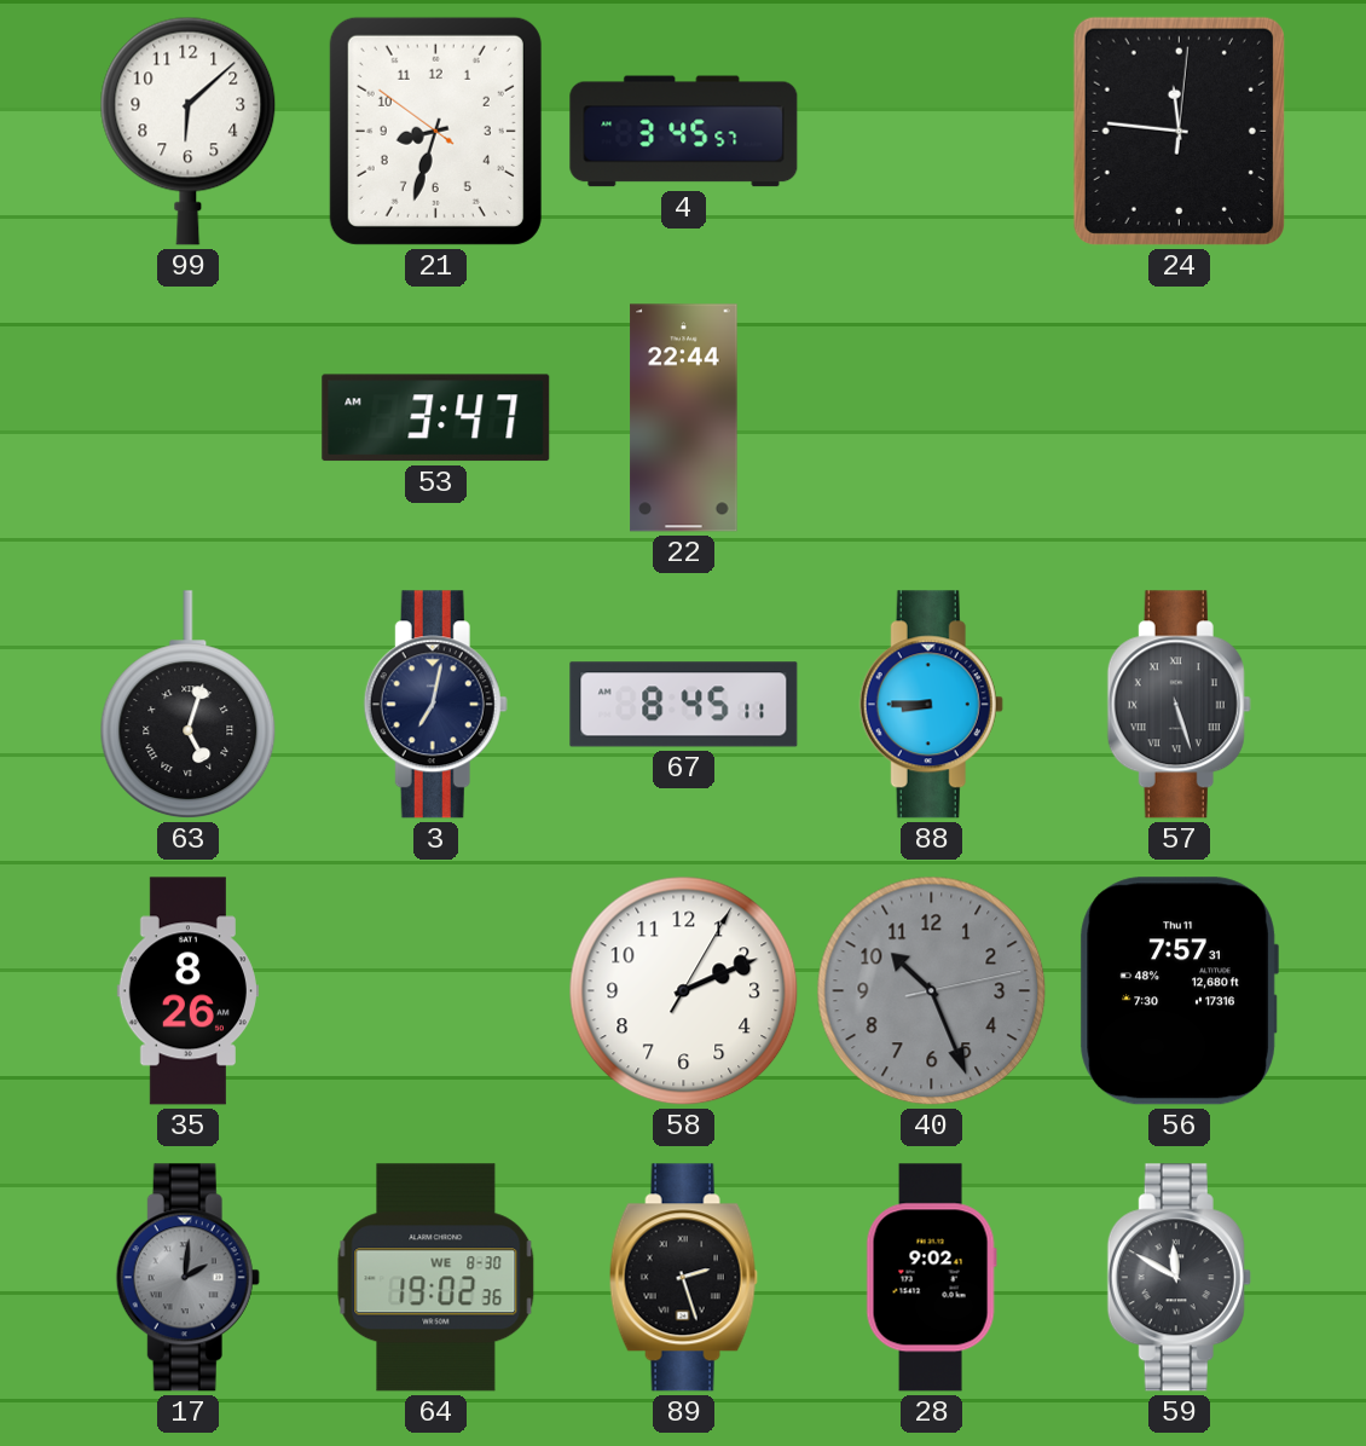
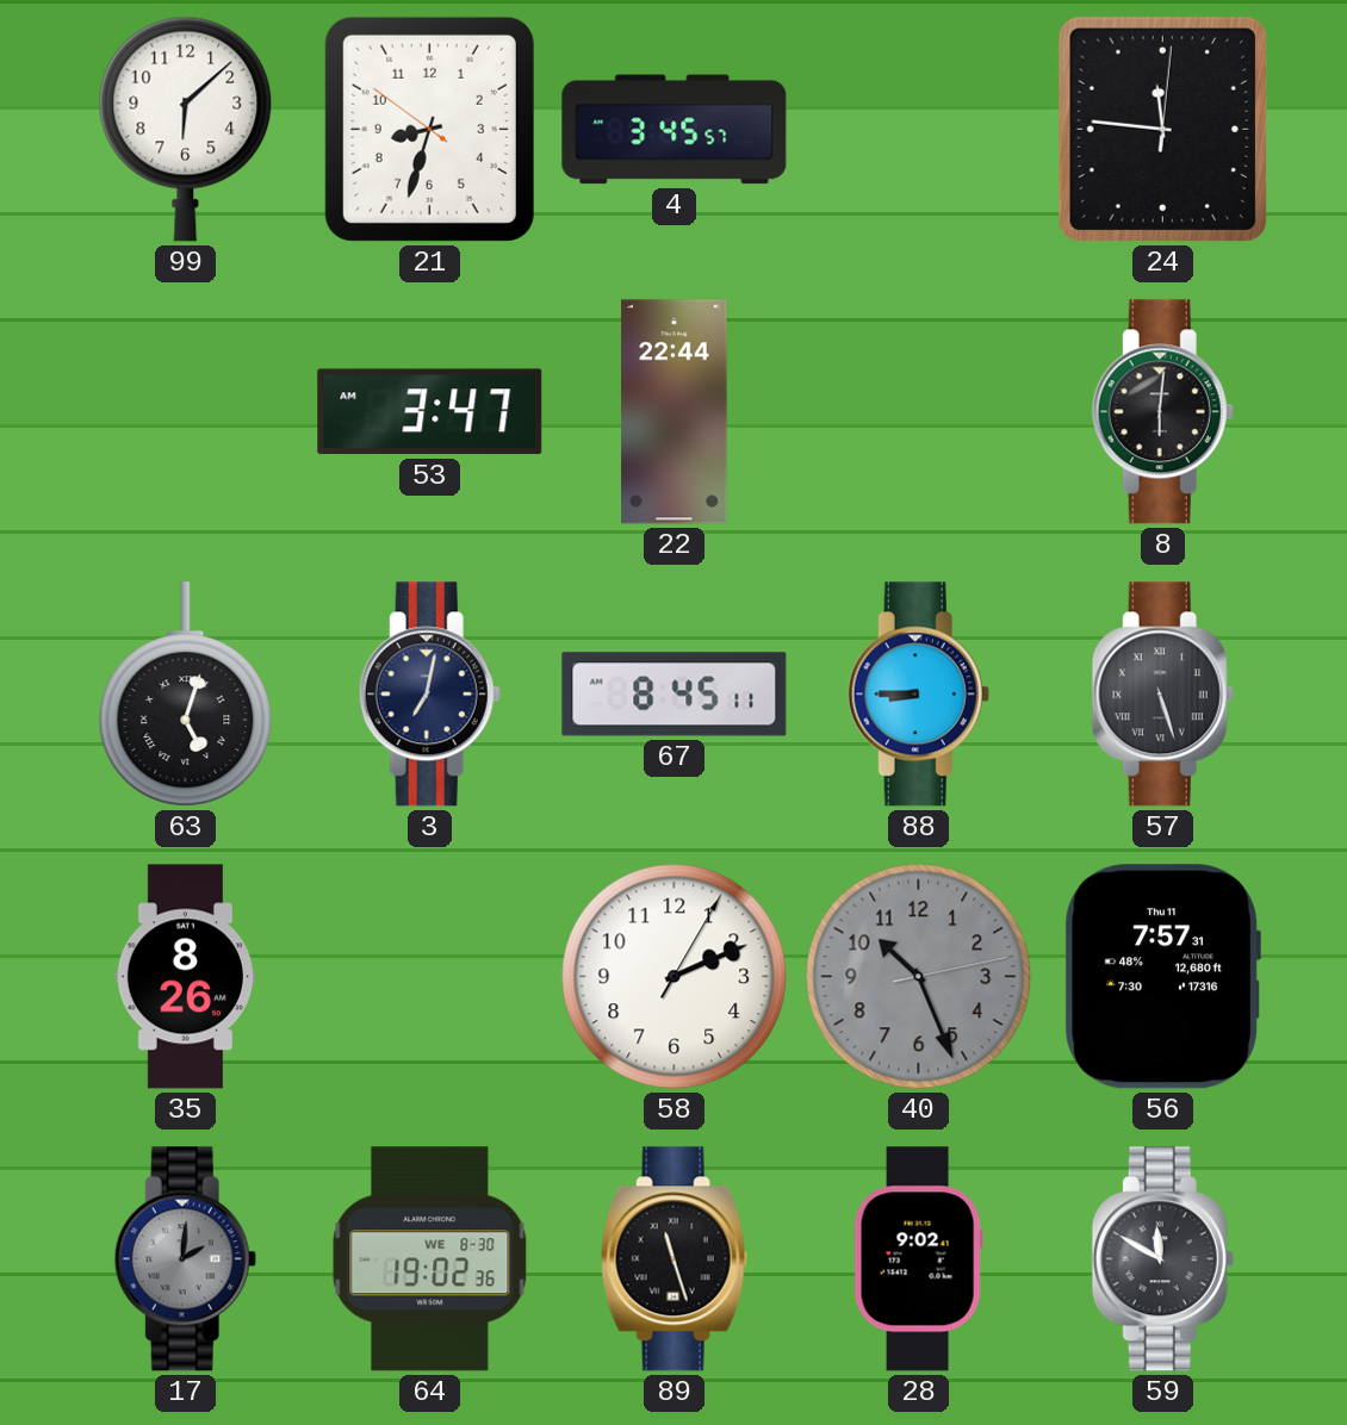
8: none -> 6:01
89: 2:27 -> 11:27
